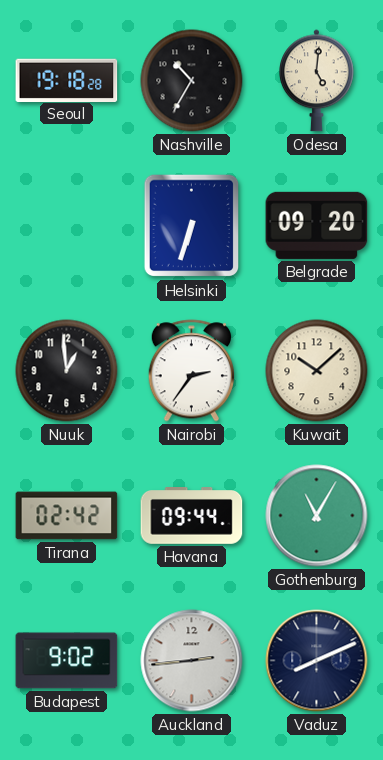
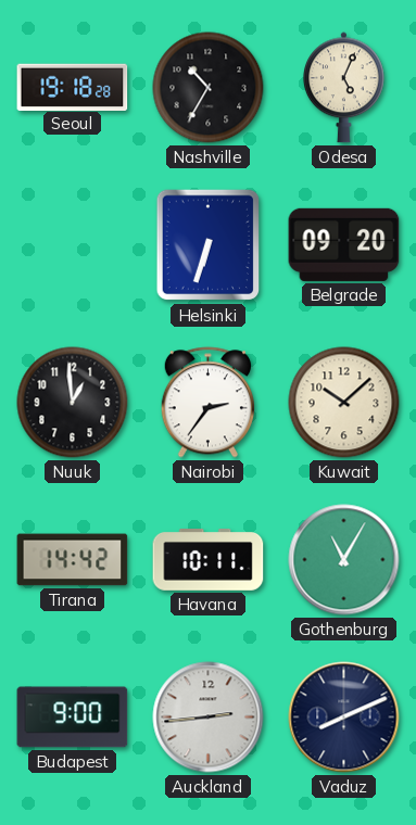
Odesa: 5:01 -> 5:04
Tirana: 02:42 -> 14:42
Havana: 09:44 -> 10:11
Budapest: 9:02 -> 9:00
